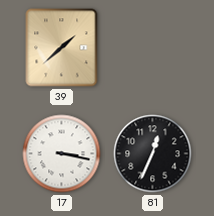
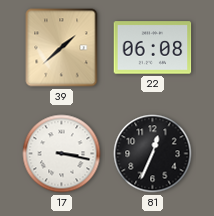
22: none -> 06:08
